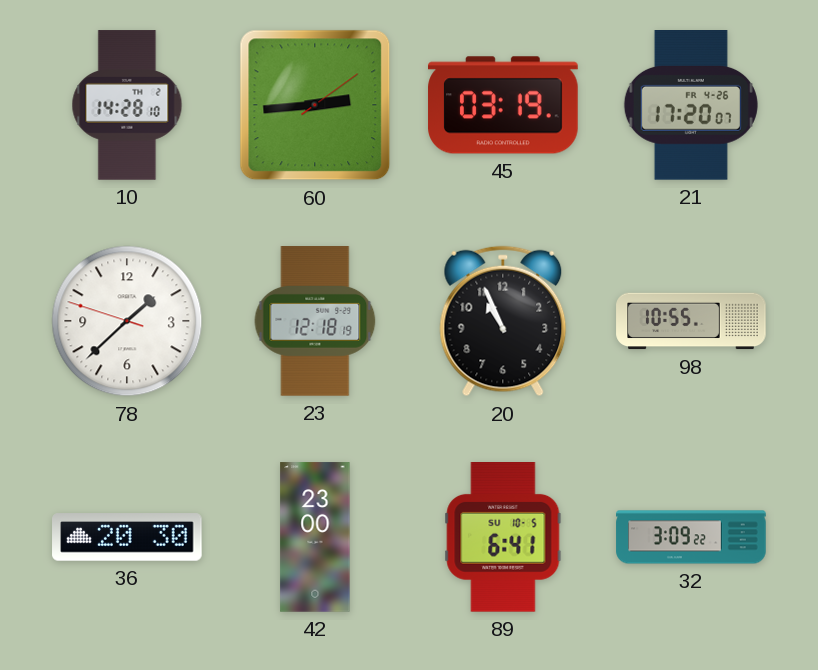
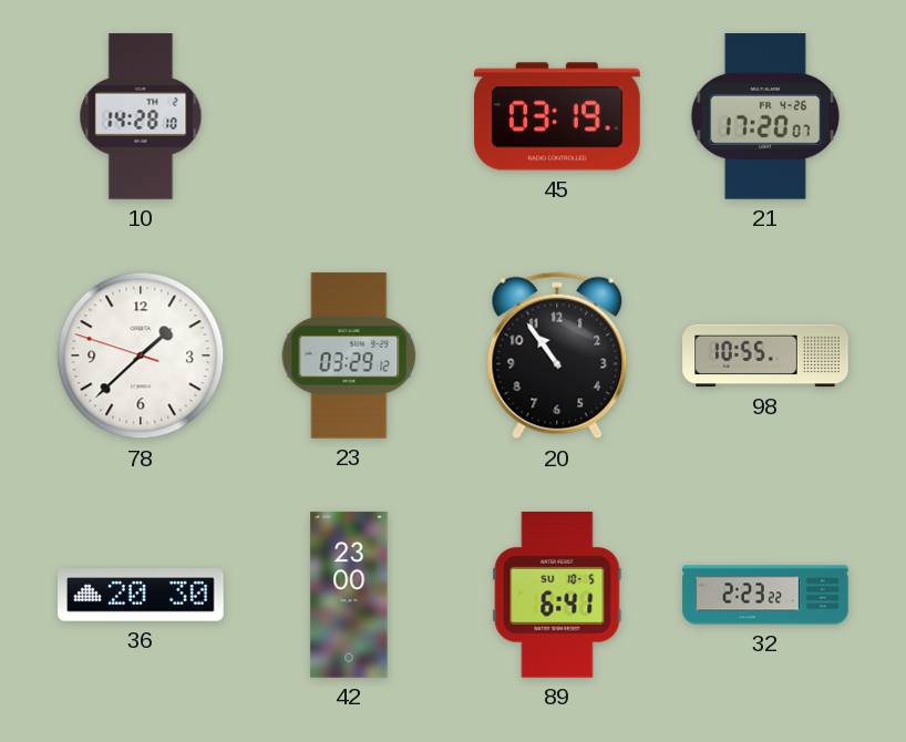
60: 2:44 -> none
23: 12:18 -> 03:29
20: 10:56 -> 10:54
32: 3:09 -> 2:23
